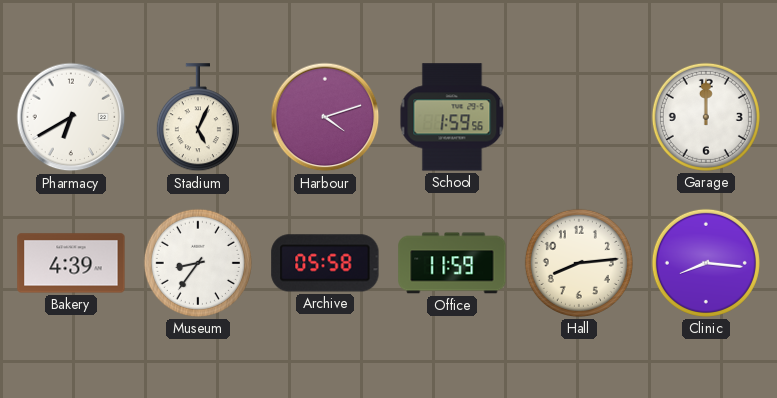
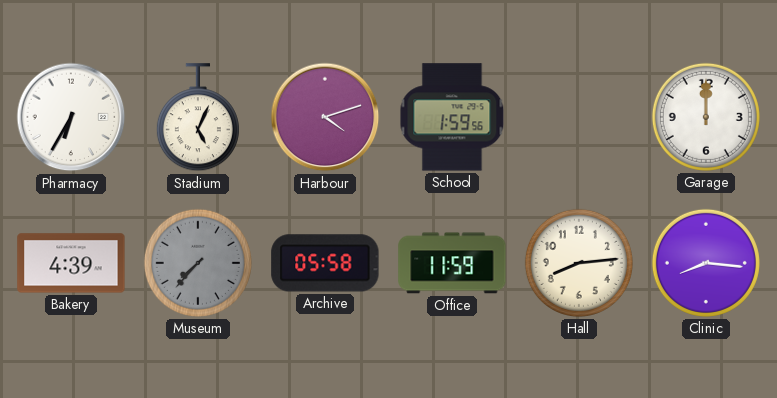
Pharmacy: 6:40 -> 6:35
Museum: 8:36 -> 7:37
Museum dial: white -> grey
